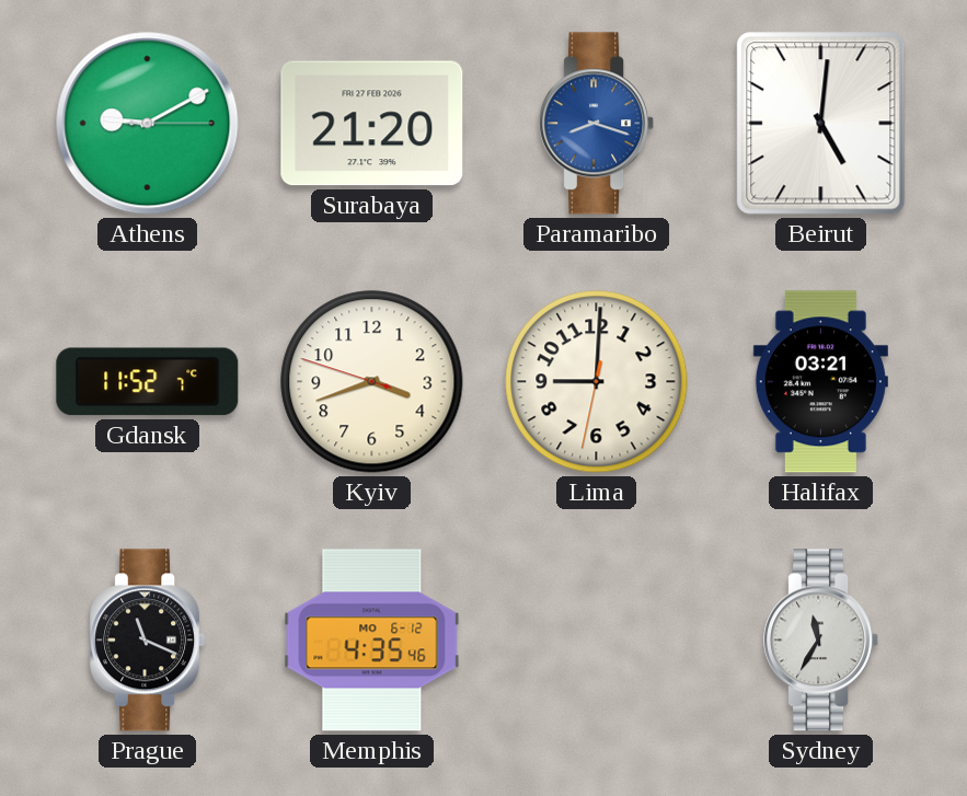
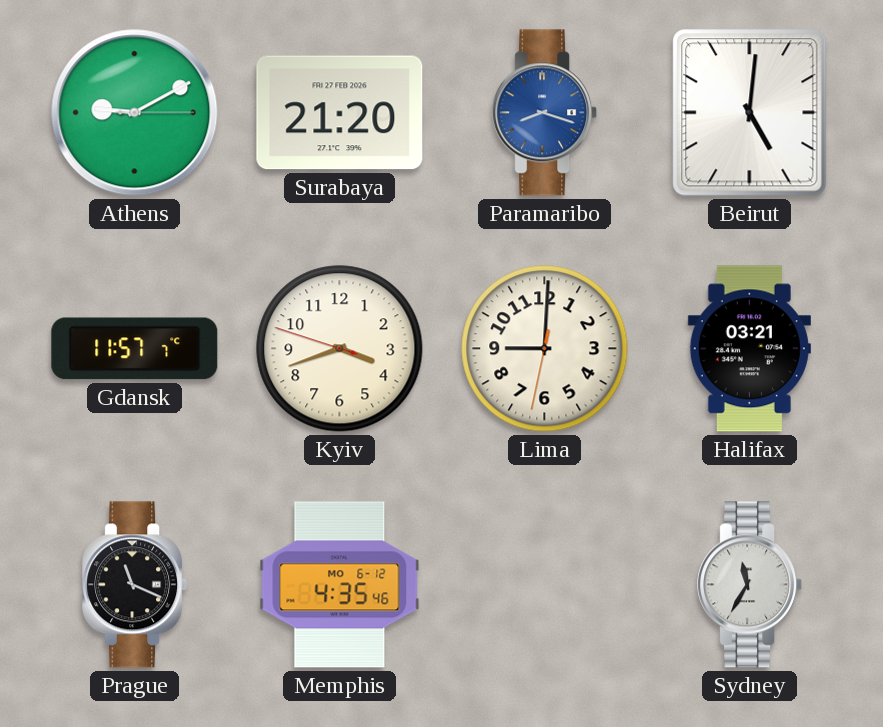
Gdansk: 11:52 -> 11:57
